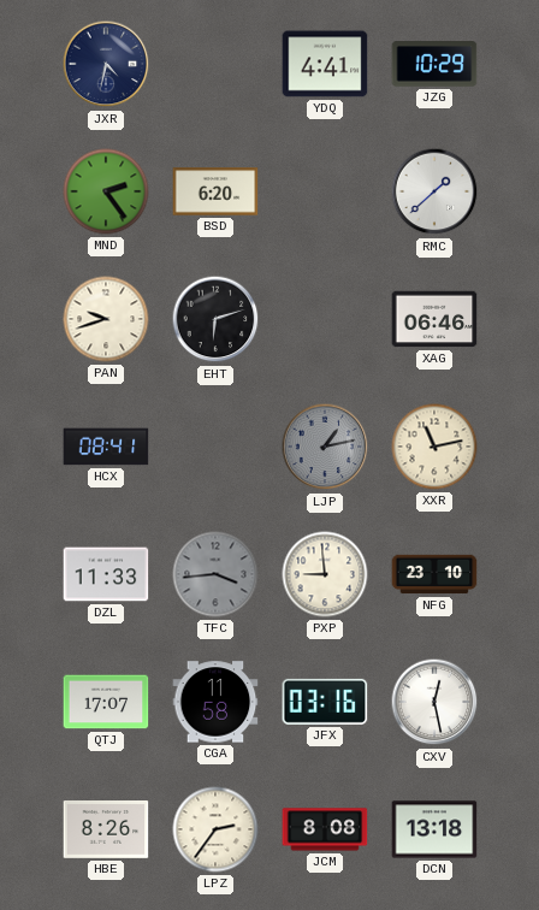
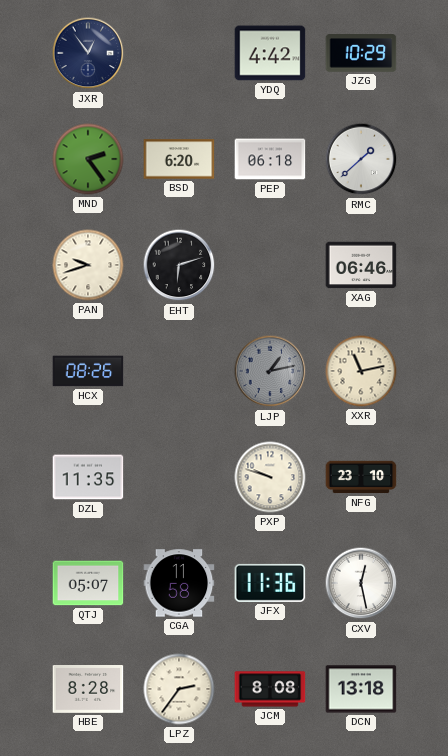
JXR: 4:32 -> 12:54
YDQ: 4:41 -> 4:42
PEP: none -> 06:18
HCX: 08:41 -> 08:26
DZL: 11:33 -> 11:35
TFC: 3:44 -> none
PXP: 8:59 -> 9:48
QTJ: 17:07 -> 05:07
JFX: 03:16 -> 11:36
HBE: 8:26 -> 8:28
